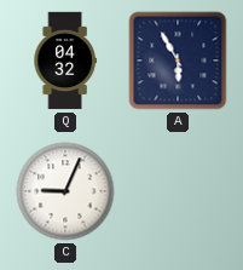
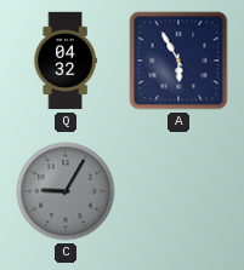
C: 9:04 -> 9:05
C dial: white -> grey
